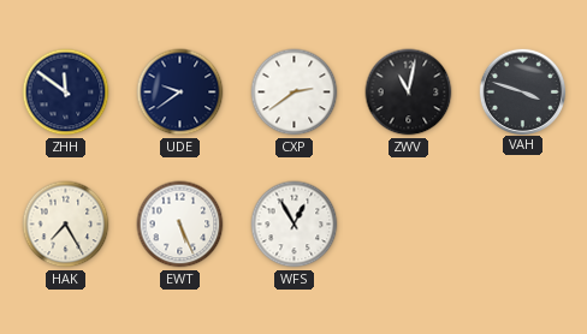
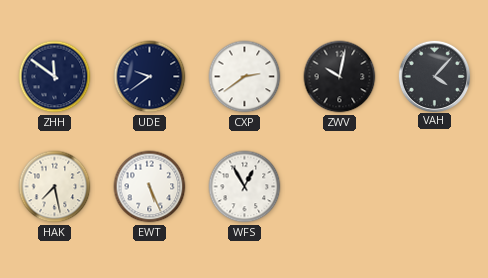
ZWV: 11:02 -> 10:02
VAH: 3:48 -> 4:07
HAK: 7:25 -> 7:28
